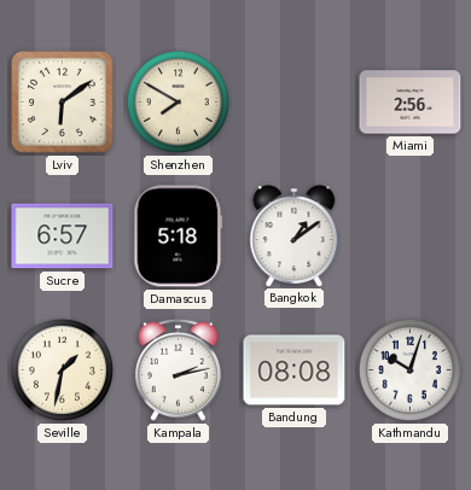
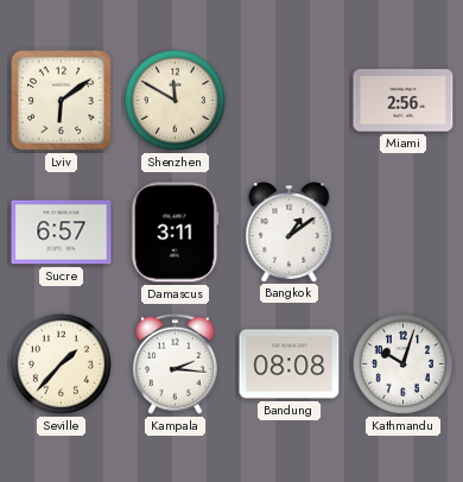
Shenzhen: 7:50 -> 11:50
Damascus: 5:18 -> 3:11
Seville: 1:32 -> 1:37
Kampala: 2:13 -> 2:16
